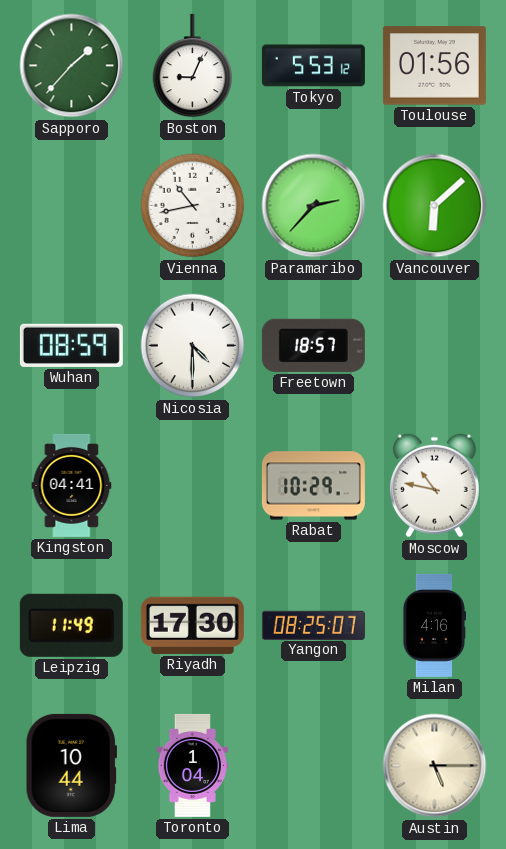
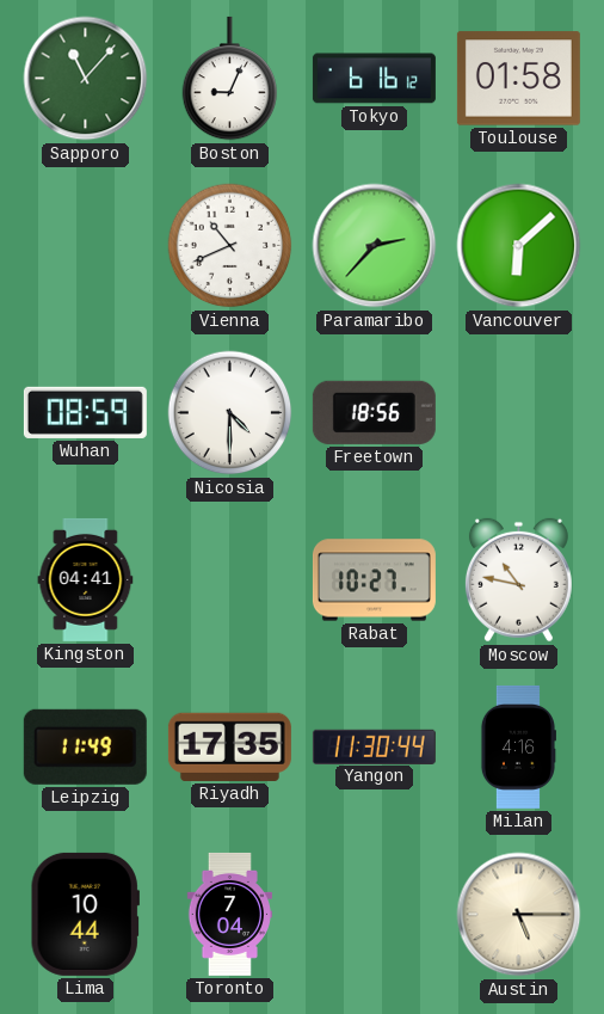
Sapporo: 1:37 -> 11:07
Tokyo: 5:53 -> 6:16
Toulouse: 01:56 -> 01:58
Vienna: 10:43 -> 10:41
Freetown: 18:57 -> 18:56
Rabat: 10:29 -> 10:27
Riyadh: 17:30 -> 17:35
Yangon: 08:25 -> 11:30
Toronto: 1:04 -> 7:04
